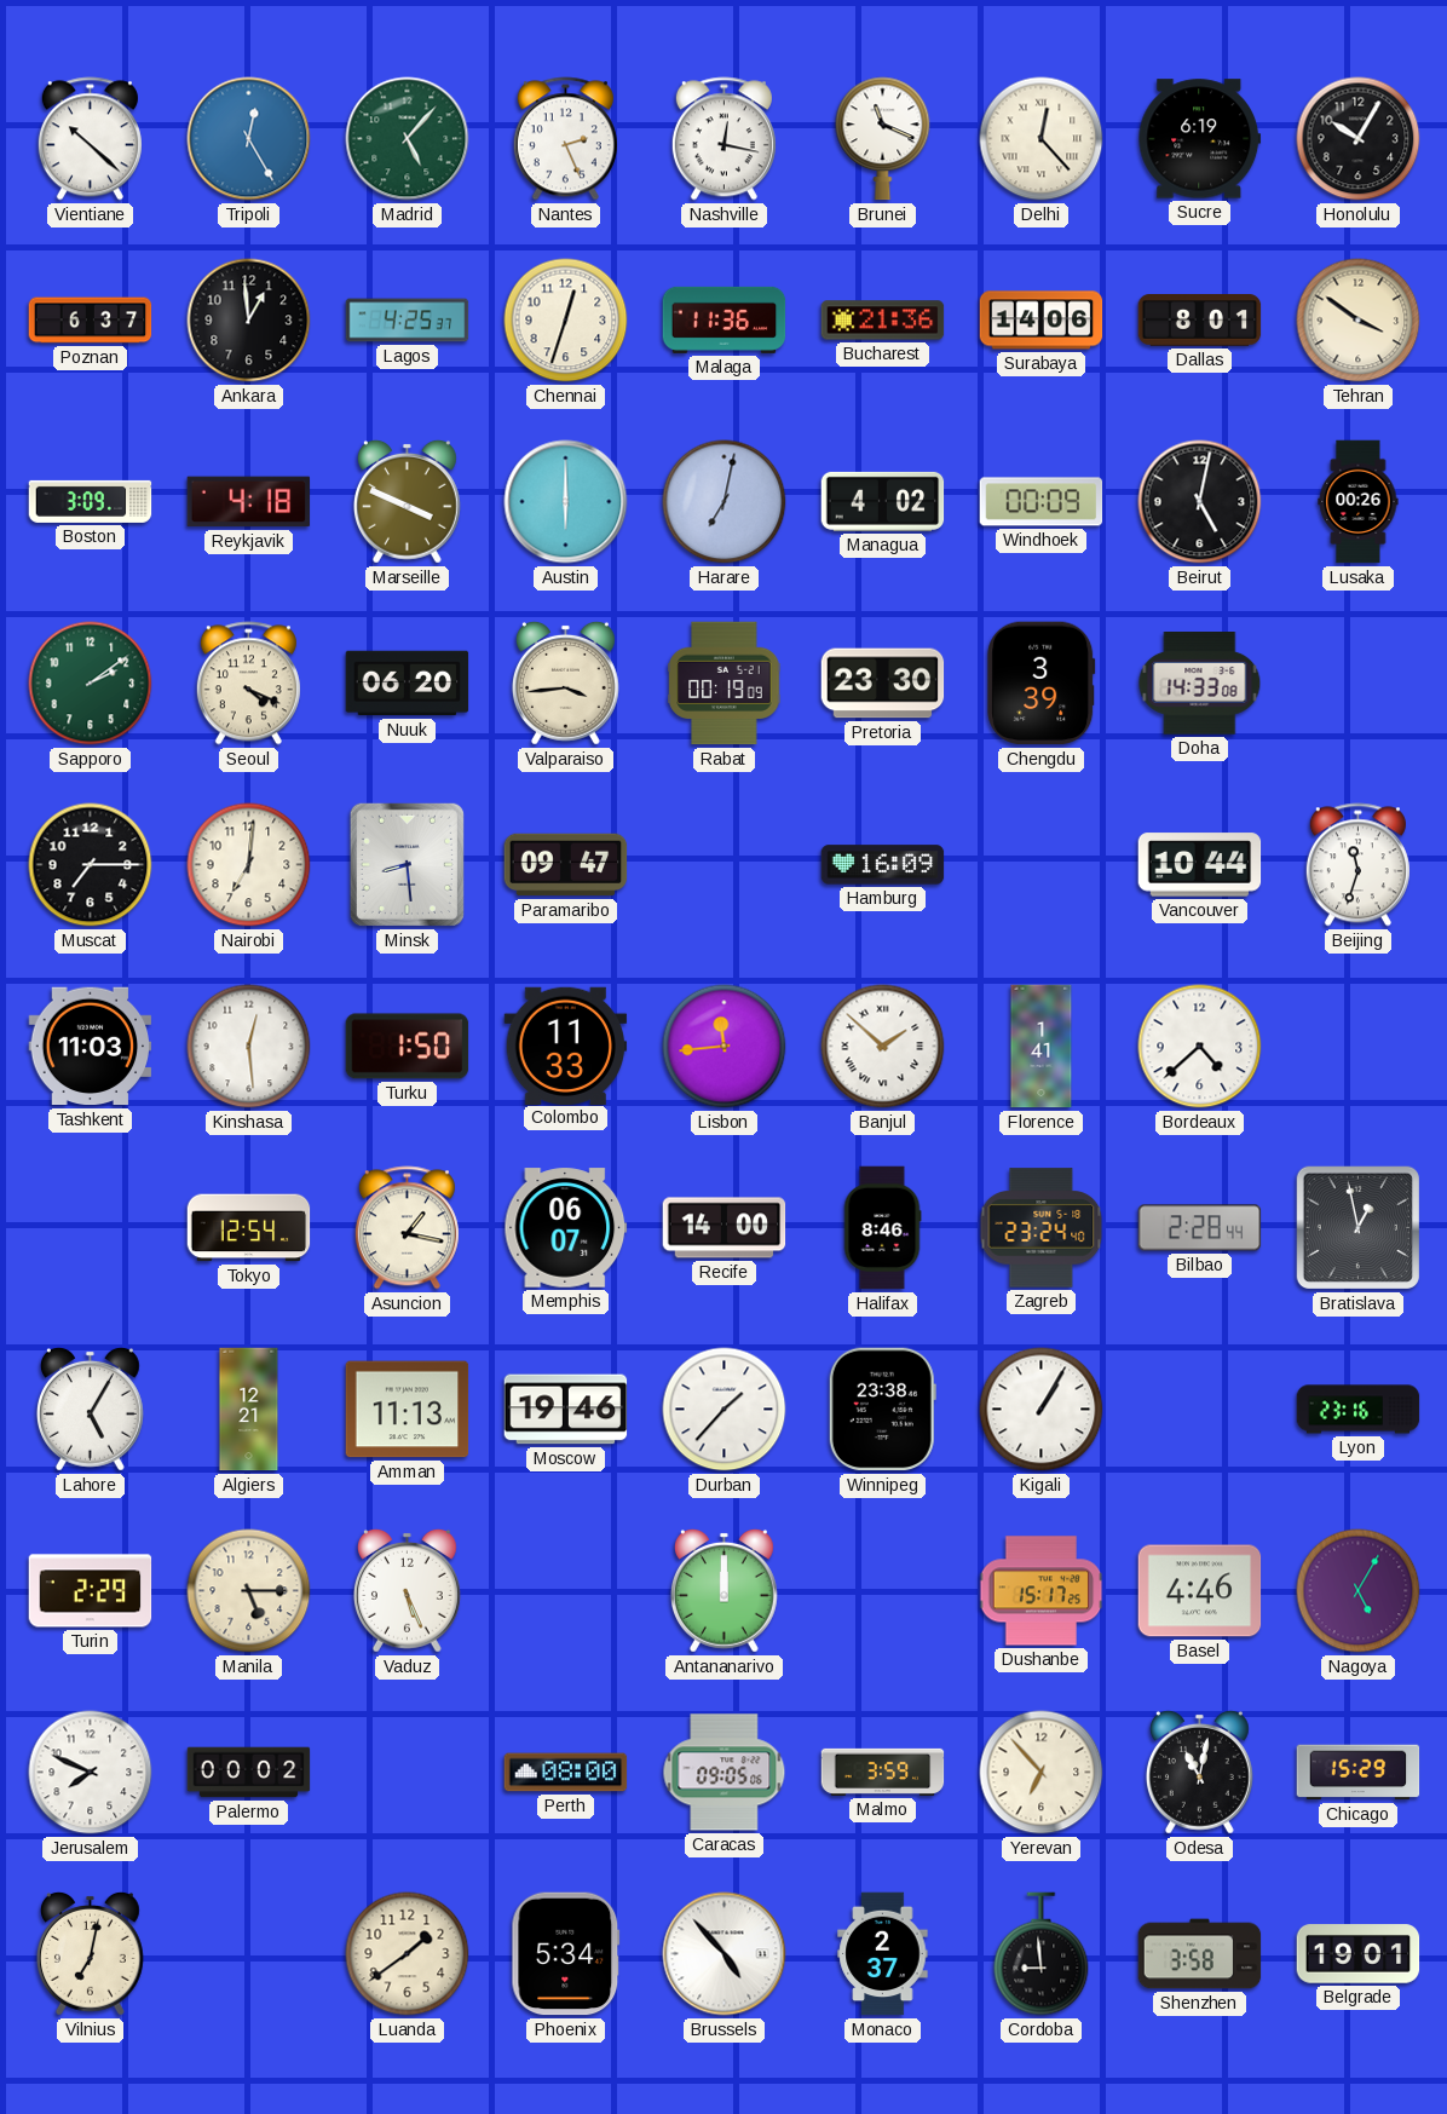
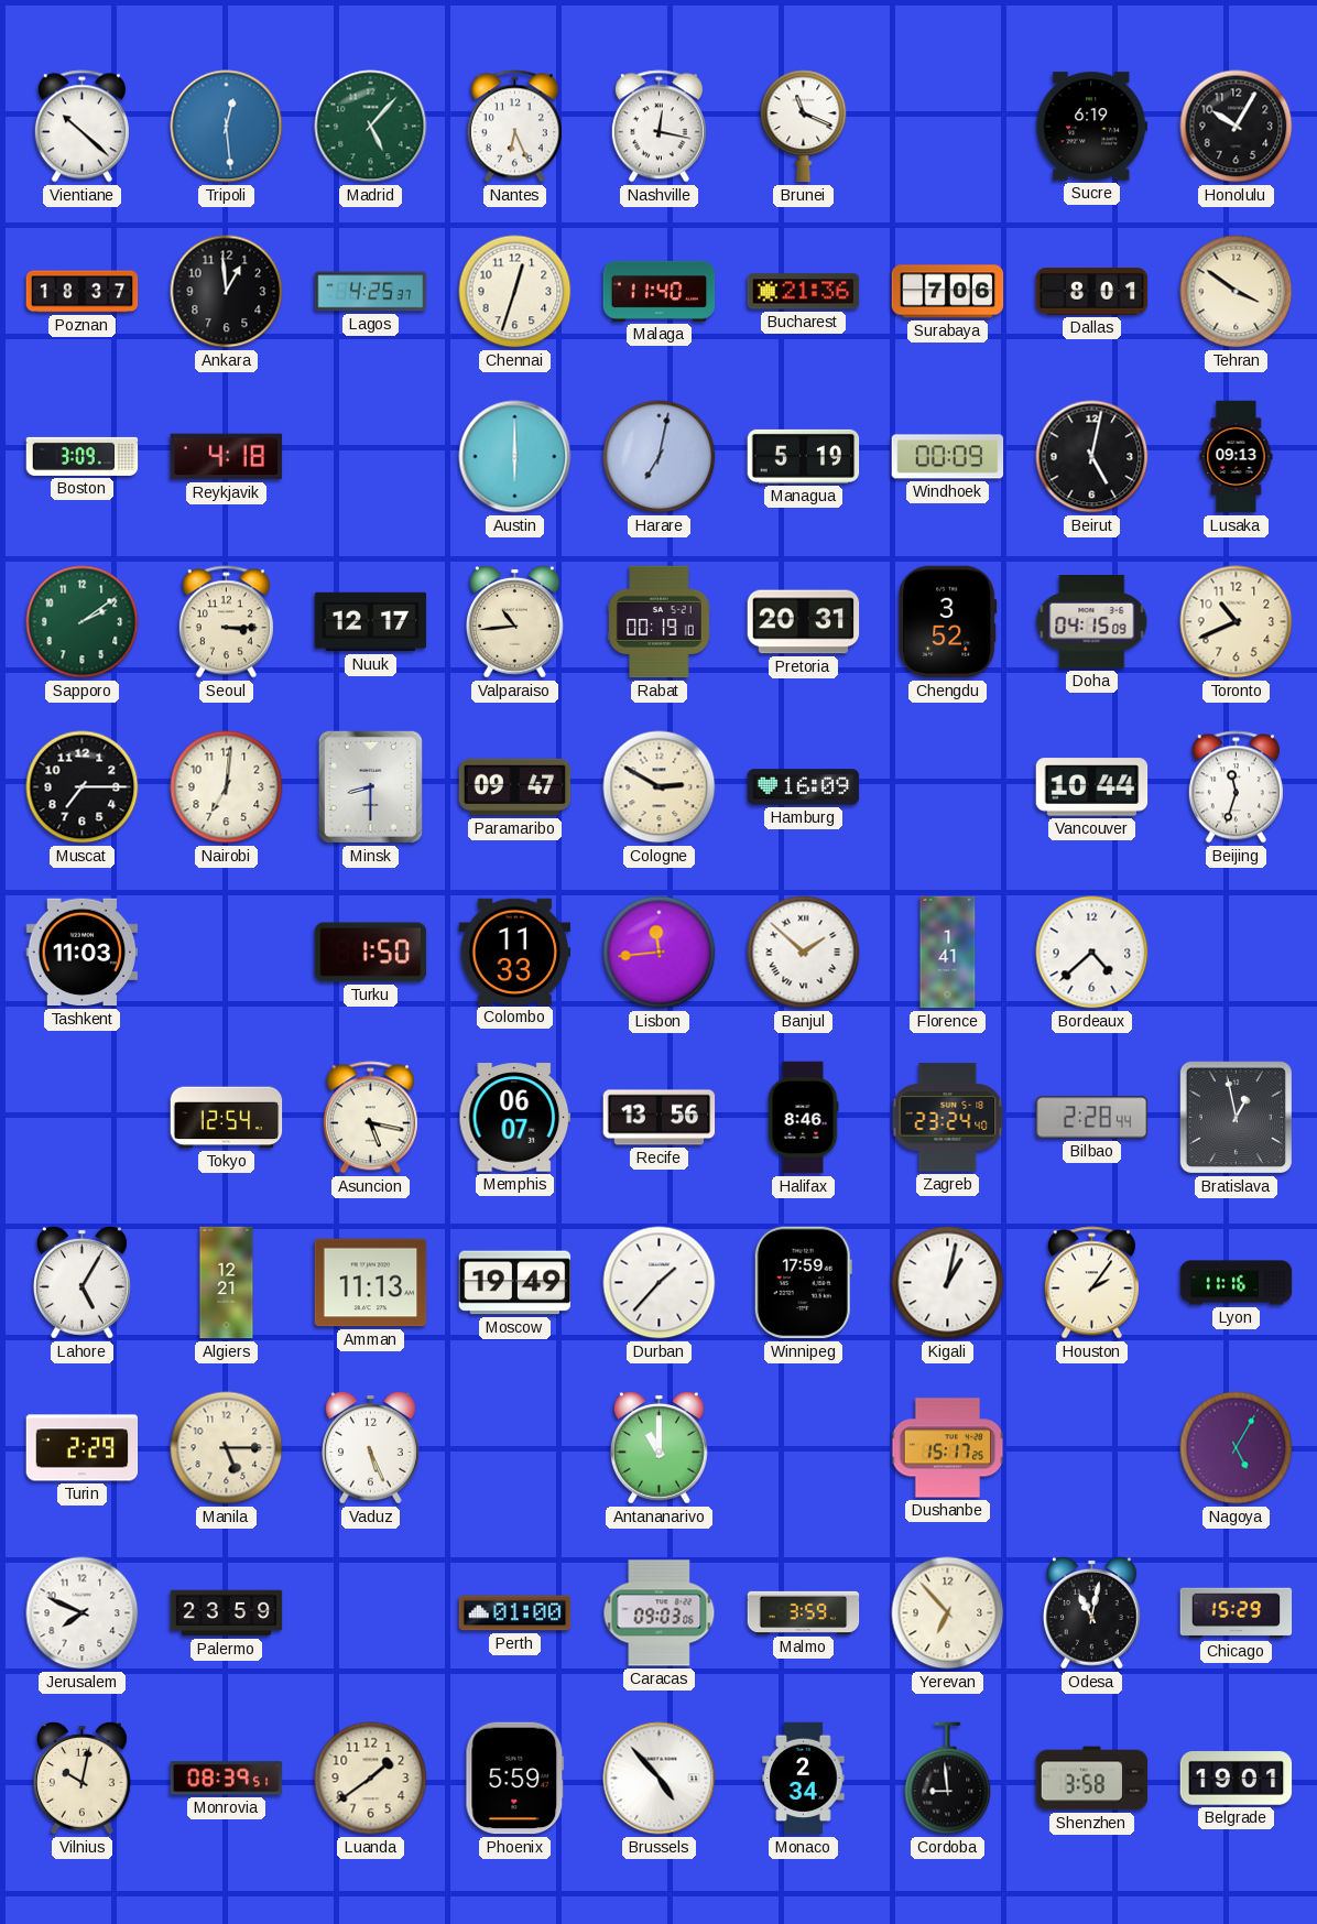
Tripoli: 12:25 -> 12:29
Nantes: 2:26 -> 6:26
Delhi: 12:23 -> none
Poznan: 6:37 -> 18:37
Malaga: 11:36 -> 11:40
Surabaya: 14:06 -> 7:06
Marseille: 3:49 -> none
Managua: 4:02 -> 5:19
Lusaka: 00:26 -> 09:13
Seoul: 4:19 -> 3:15
Nuuk: 06:20 -> 12:17
Valparaiso: 3:44 -> 10:44
Rabat: 00:19:09 -> 00:19:10
Pretoria: 23:30 -> 20:31
Chengdu: 3:39 -> 3:52
Doha: 14:33 -> 04:15
Toronto: none -> 10:41
Minsk: 8:29 -> 8:30
Cologne: none -> 2:50
Kinshasa: 12:29 -> none
Asuncion: 1:17 -> 5:17
Recife: 14:00 -> 13:56
Moscow: 19:46 -> 19:49
Winnipeg: 23:38 -> 17:59
Kigali: 1:05 -> 1:02
Houston: none -> 2:06
Lyon: 23:16 -> 11:16
Antananarivo: 12:00 -> 11:00
Basel: 4:46 -> none
Palermo: 00:02 -> 23:59
Perth: 08:00 -> 01:00
Caracas: 09:05 -> 09:03
Vilnius: 7:02 -> 10:02
Monrovia: none -> 08:39
Phoenix: 5:34 -> 5:59
Monaco: 2:37 -> 2:34
